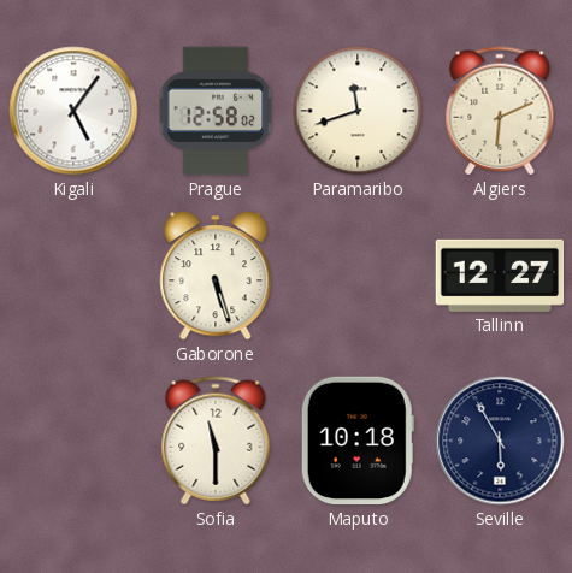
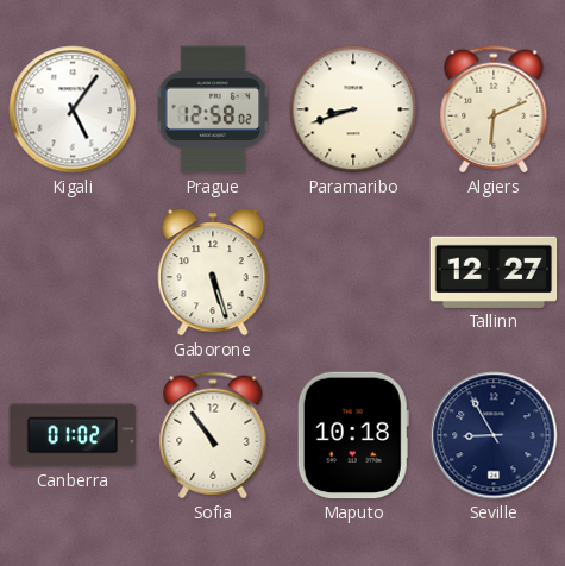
Paramaribo: 11:42 -> 8:42
Canberra: none -> 01:02
Sofia: 11:30 -> 10:54
Seville: 5:55 -> 8:55
